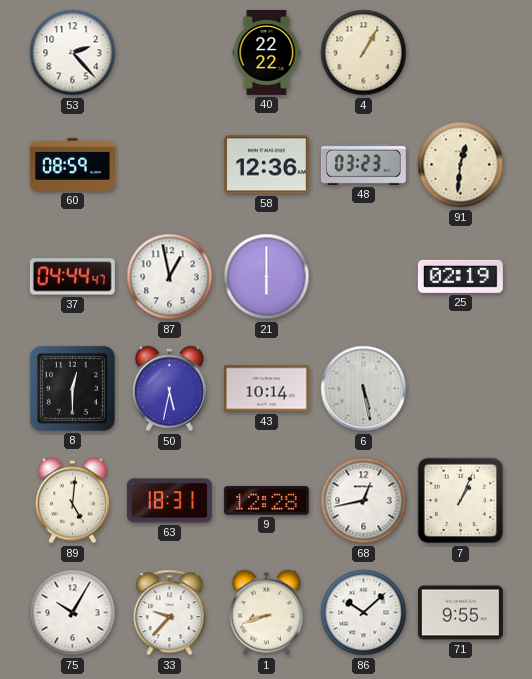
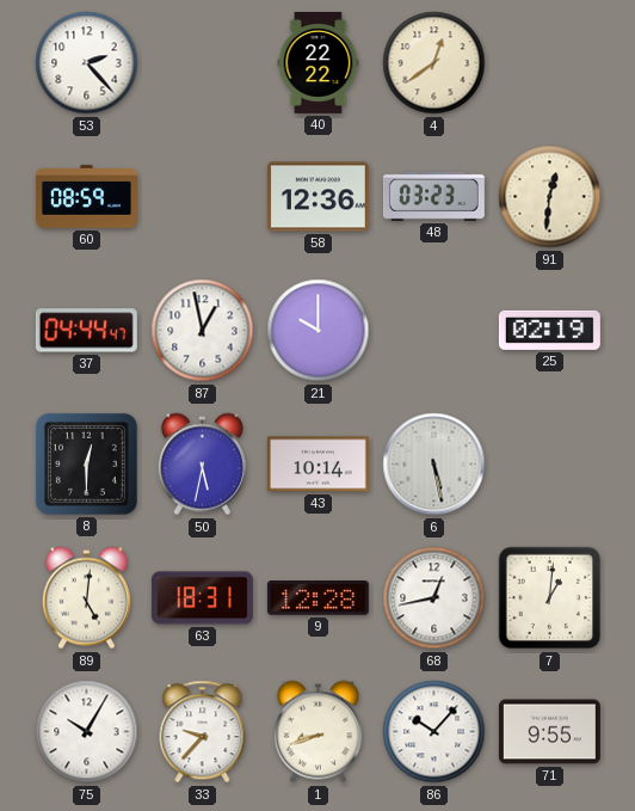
4: 1:05 -> 12:39
21: 6:00 -> 10:00
7: 1:04 -> 1:01
86: 10:08 -> 10:07
